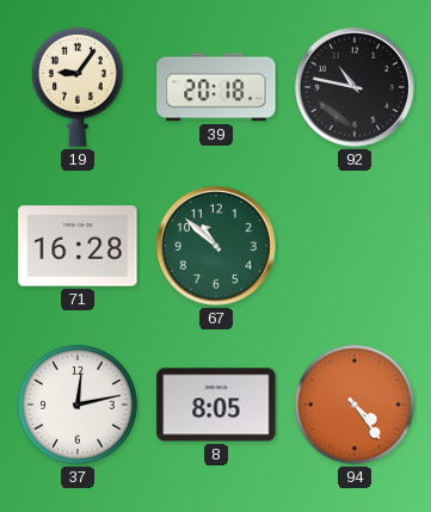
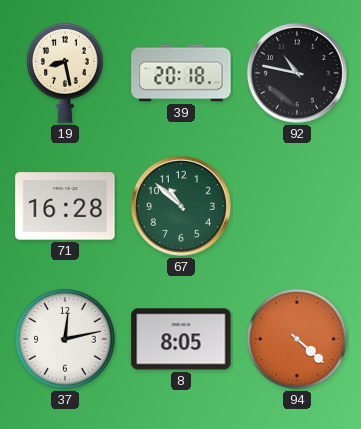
19: 9:06 -> 8:28
94: 4:24 -> 4:22
